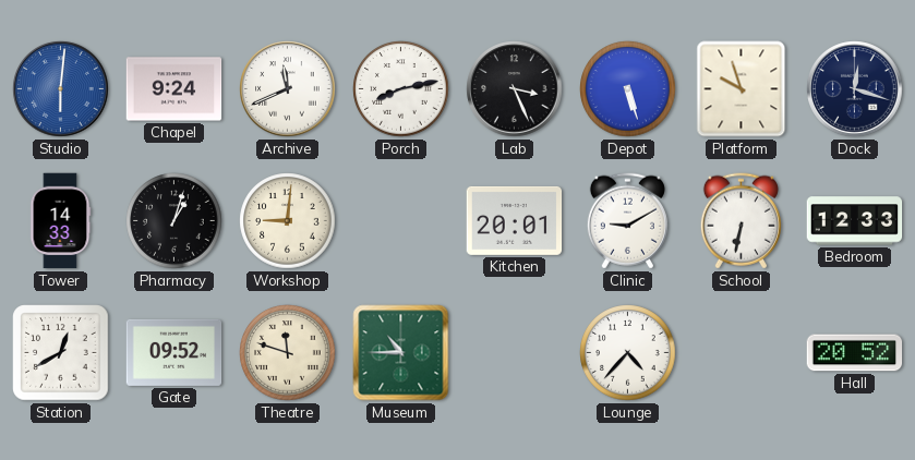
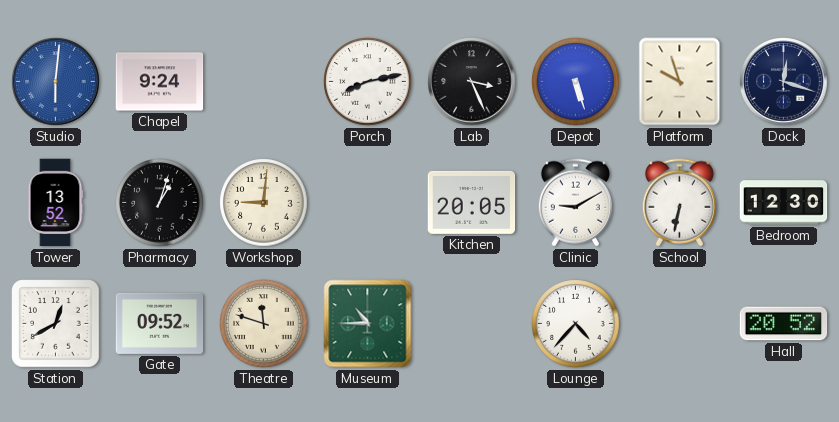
Archive: 11:41 -> none
Tower: 14:33 -> 13:52
Kitchen: 20:01 -> 20:05
Bedroom: 12:33 -> 12:30
